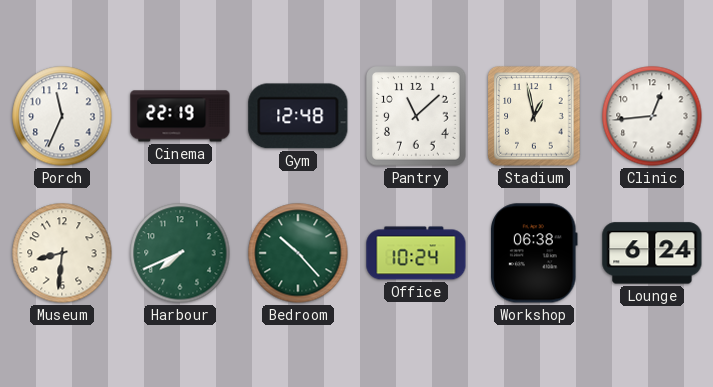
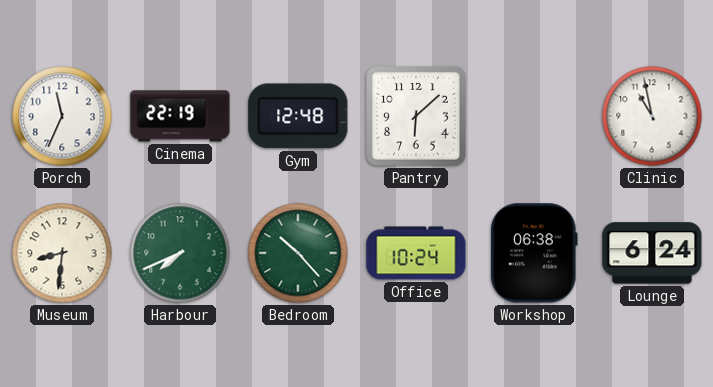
Pantry: 11:08 -> 6:08
Stadium: 12:58 -> none
Clinic: 12:44 -> 10:58
